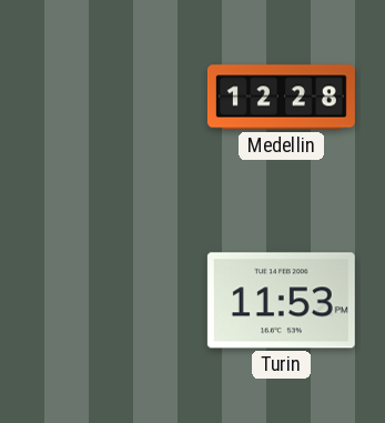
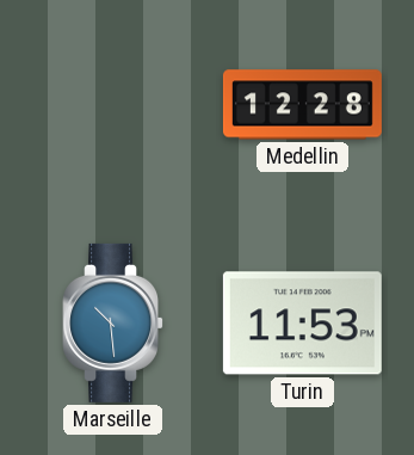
Marseille: none -> 10:29
